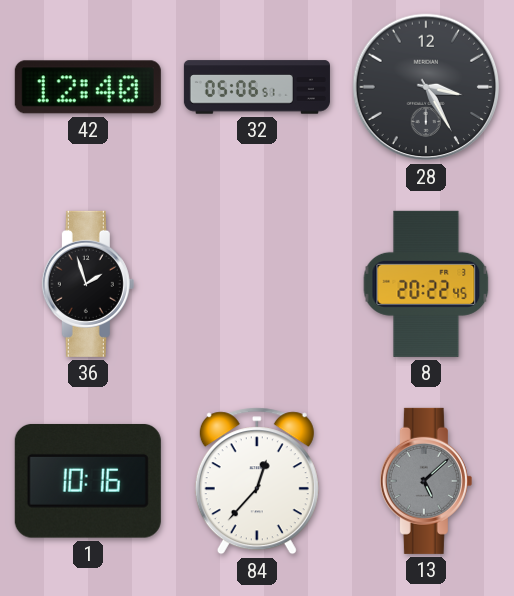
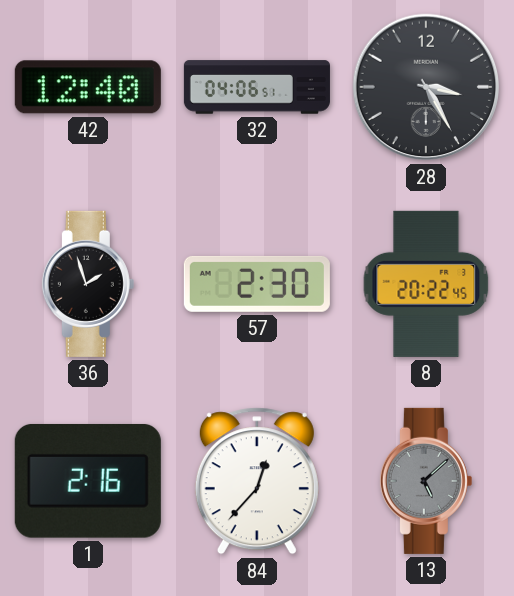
32: 05:06 -> 04:06
57: none -> 2:30
1: 10:16 -> 2:16
